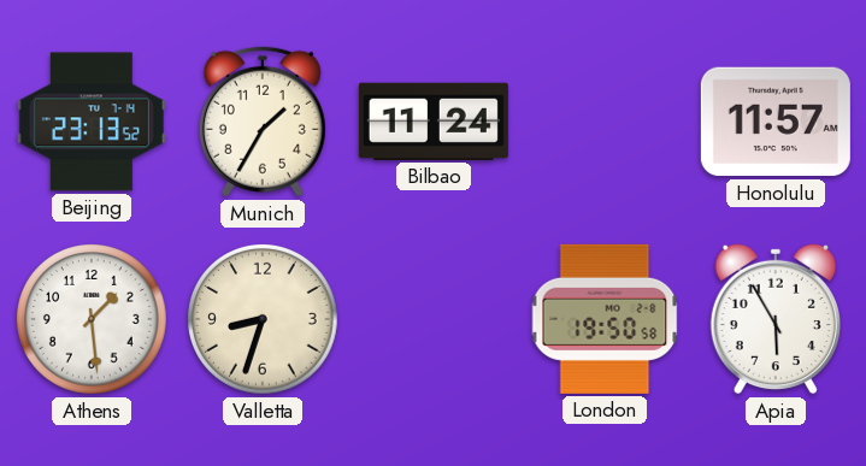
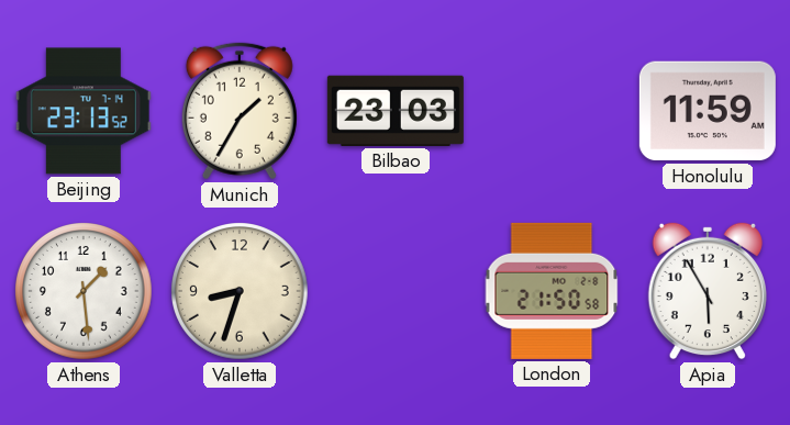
Bilbao: 11:24 -> 23:03
Honolulu: 11:57 -> 11:59
London: 19:50 -> 21:50
